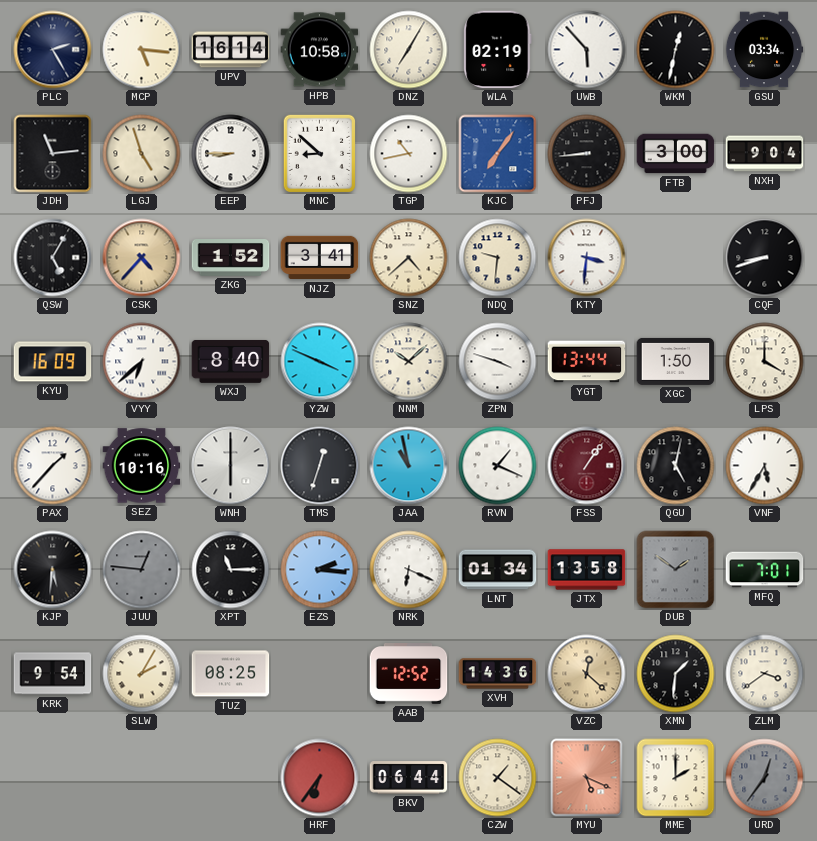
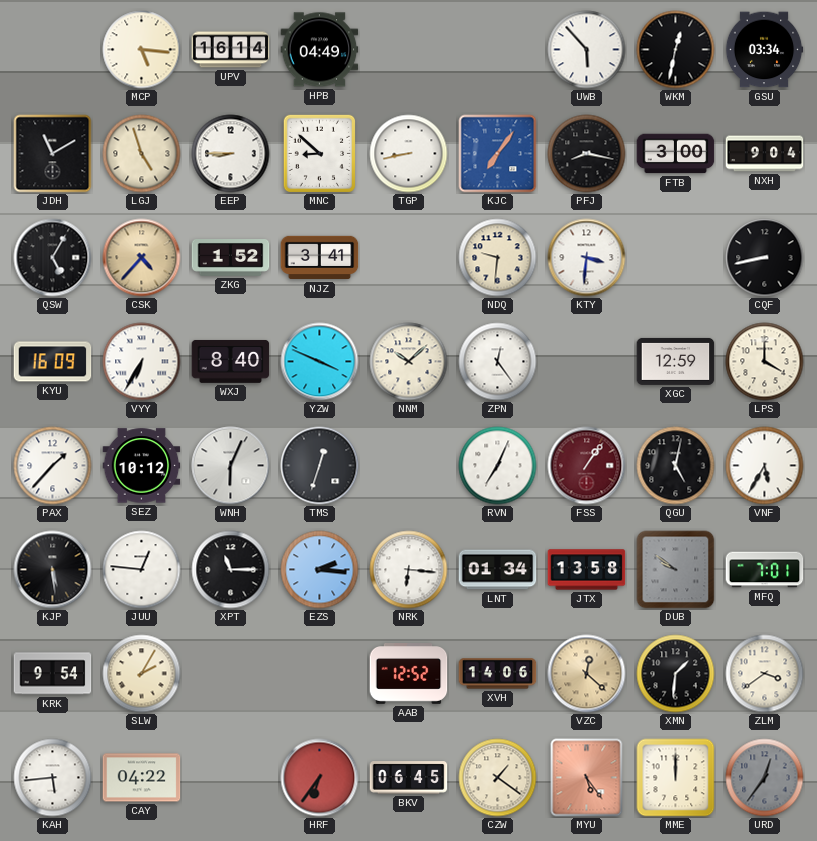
PLC: 2:25 -> none
HPB: 10:58 -> 04:49
DNZ: 7:05 -> none
WLA: 02:19 -> none
JDH: 11:14 -> 11:10
TGP: 10:43 -> 8:43
PFJ: 8:44 -> 8:17
SNZ: 4:38 -> none
CQF: 8:42 -> 8:43
VYY: 6:38 -> 6:35
ZPN: 3:48 -> 12:24
YGT: 13:44 -> none
XGC: 1:50 -> 12:59
SEZ: 10:16 -> 10:12
WNH: 6:00 -> 6:04
JAA: 10:58 -> none
RVN: 1:19 -> 7:04
KJP: 5:31 -> 5:29
JUU dial: grey -> white
NRK: 6:19 -> 6:16
DUB: 1:51 -> 9:51
TUZ: 08:25 -> none
XVH: 14:36 -> 14:06
KAH: none -> 5:44
CAY: none -> 04:22
BKV: 06:44 -> 06:45
MYU: 5:19 -> 5:24
MME: 2:00 -> 12:00
